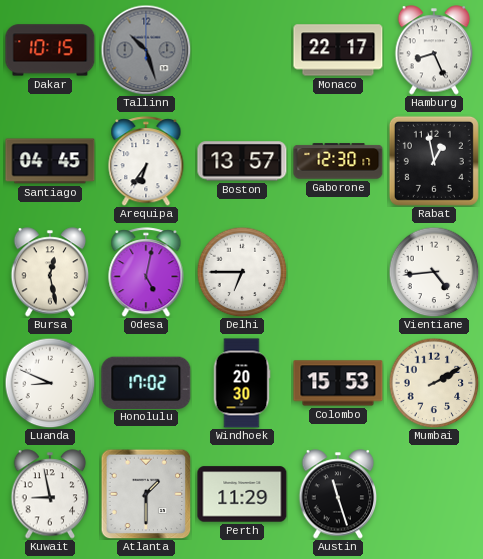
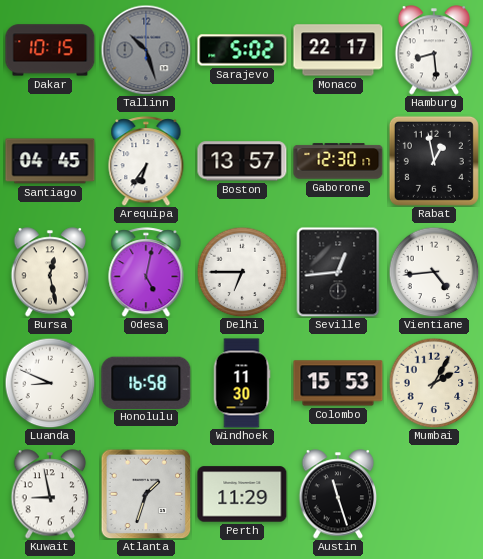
Sarajevo: none -> 5:02
Hamburg: 8:26 -> 8:29
Seville: none -> 12:44
Honolulu: 17:02 -> 16:58
Windhoek: 20:30 -> 11:30
Mumbai: 2:10 -> 2:05
Atlanta: 1:30 -> 1:33
